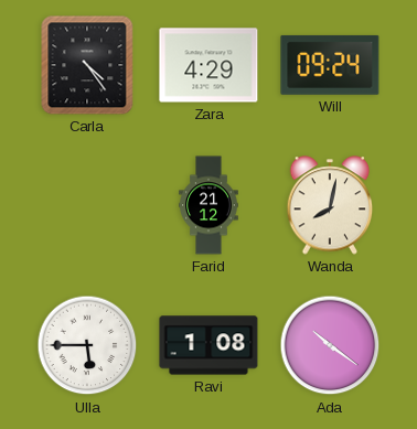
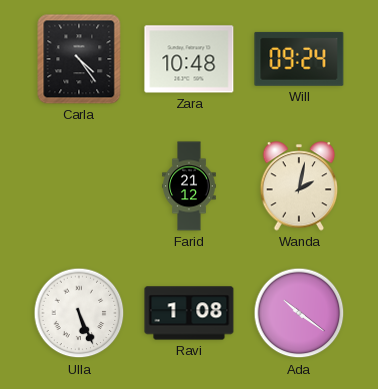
Zara: 4:29 -> 10:48
Wanda: 8:02 -> 2:02
Ulla: 5:45 -> 5:26
